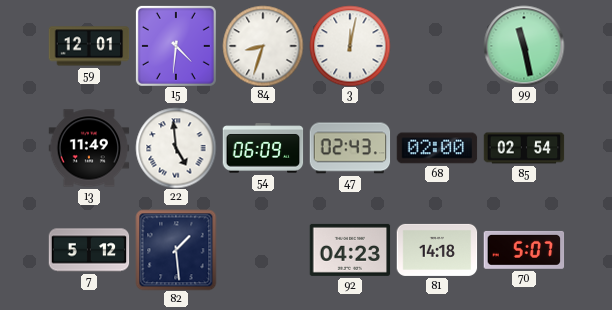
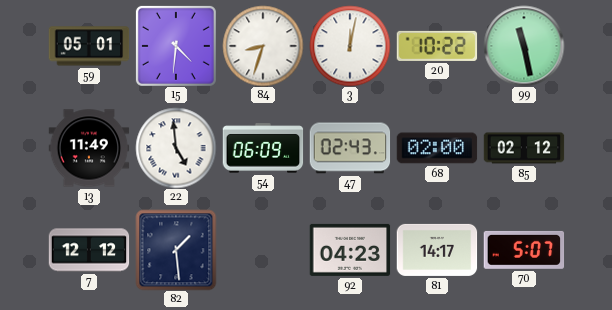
59: 12:01 -> 05:01
20: none -> 10:22
85: 02:54 -> 02:12
7: 5:12 -> 12:12
81: 14:18 -> 14:17
